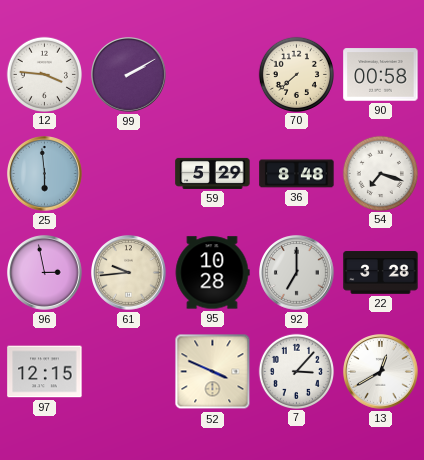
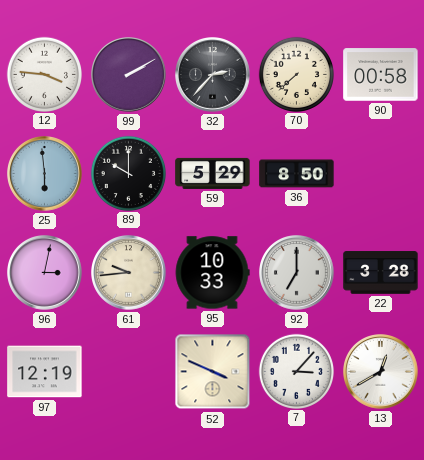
32: none -> 2:37
89: none -> 10:00
36: 8:48 -> 8:50
54: 7:18 -> none
96: 2:58 -> 3:02
95: 10:28 -> 10:33
97: 12:15 -> 12:19
